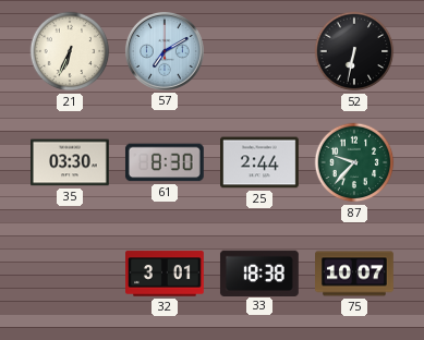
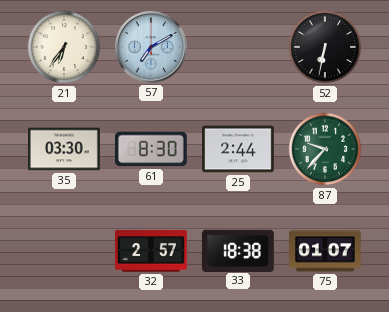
21: 6:34 -> 6:36
32: 3:01 -> 2:57
75: 10:07 -> 01:07
